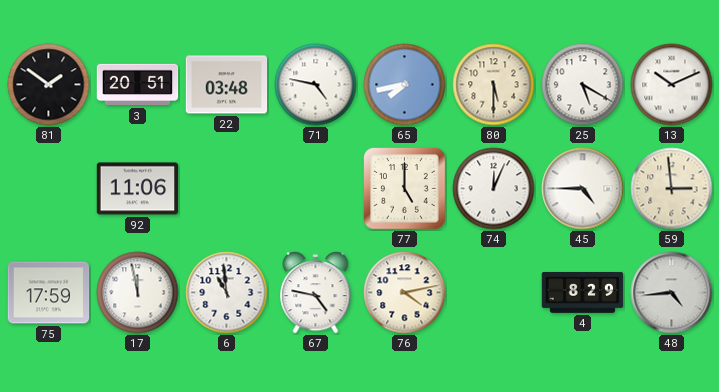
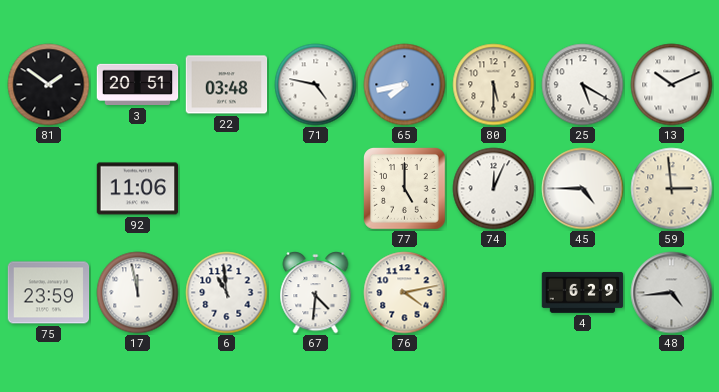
75: 17:59 -> 23:59
67: 4:47 -> 4:31
4: 8:29 -> 6:29
